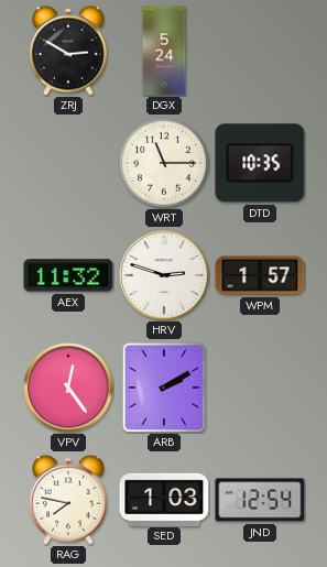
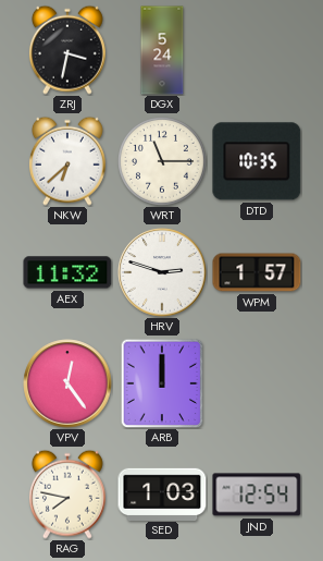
ZRJ: 2:50 -> 3:32
NKW: none -> 6:38
ARB: 2:10 -> 12:00
